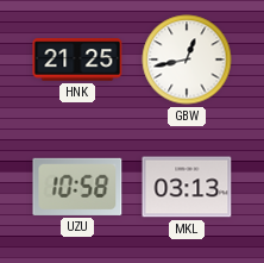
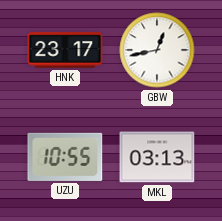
HNK: 21:25 -> 23:17
UZU: 10:58 -> 10:55
